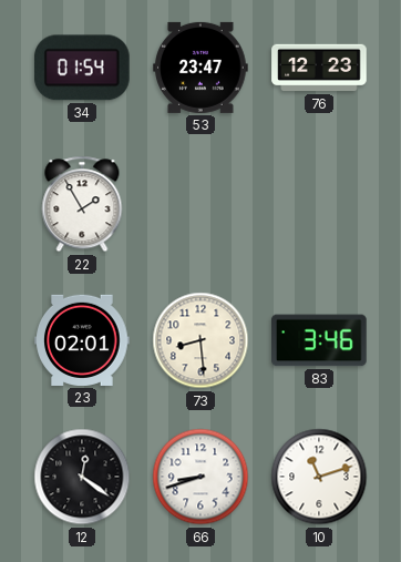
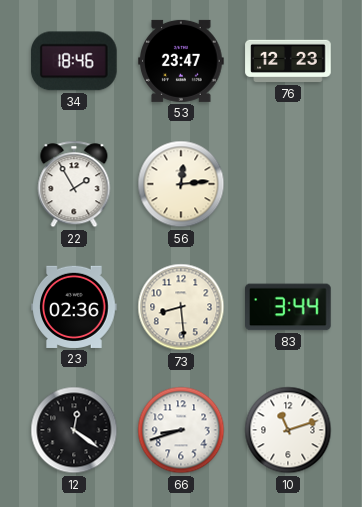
34: 01:54 -> 18:46
56: none -> 12:14
23: 02:01 -> 02:36
83: 3:46 -> 3:44
